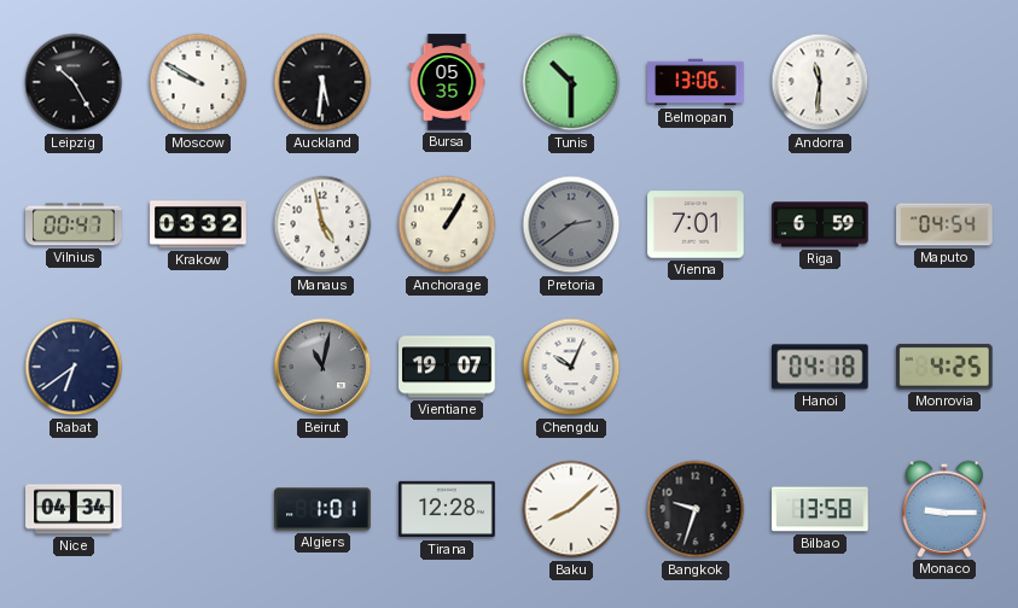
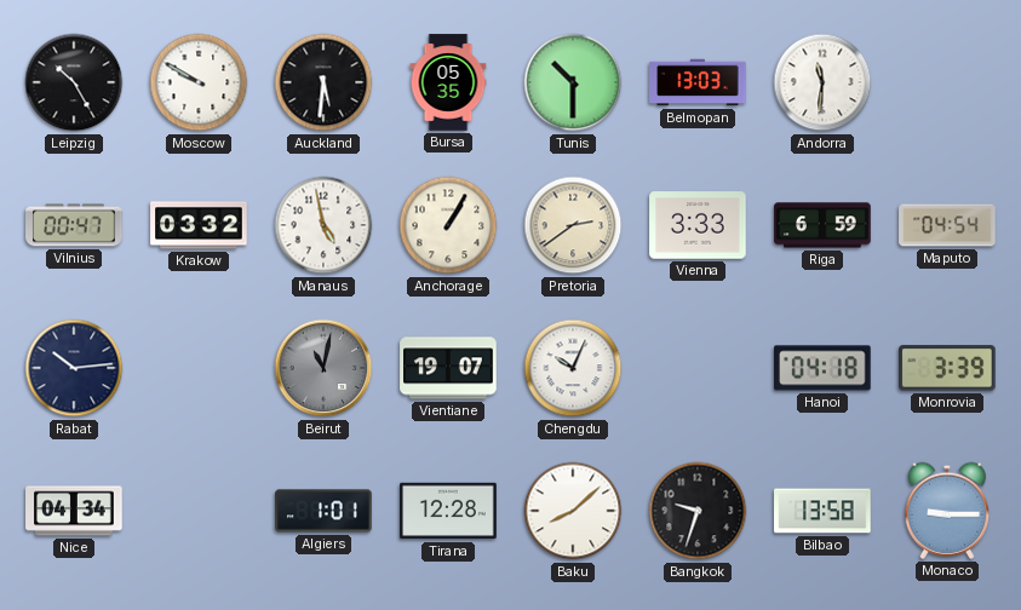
Belmopan: 13:06 -> 13:03
Pretoria dial: grey -> cream
Vienna: 7:01 -> 3:33
Rabat: 6:39 -> 10:14
Monrovia: 4:25 -> 3:39
